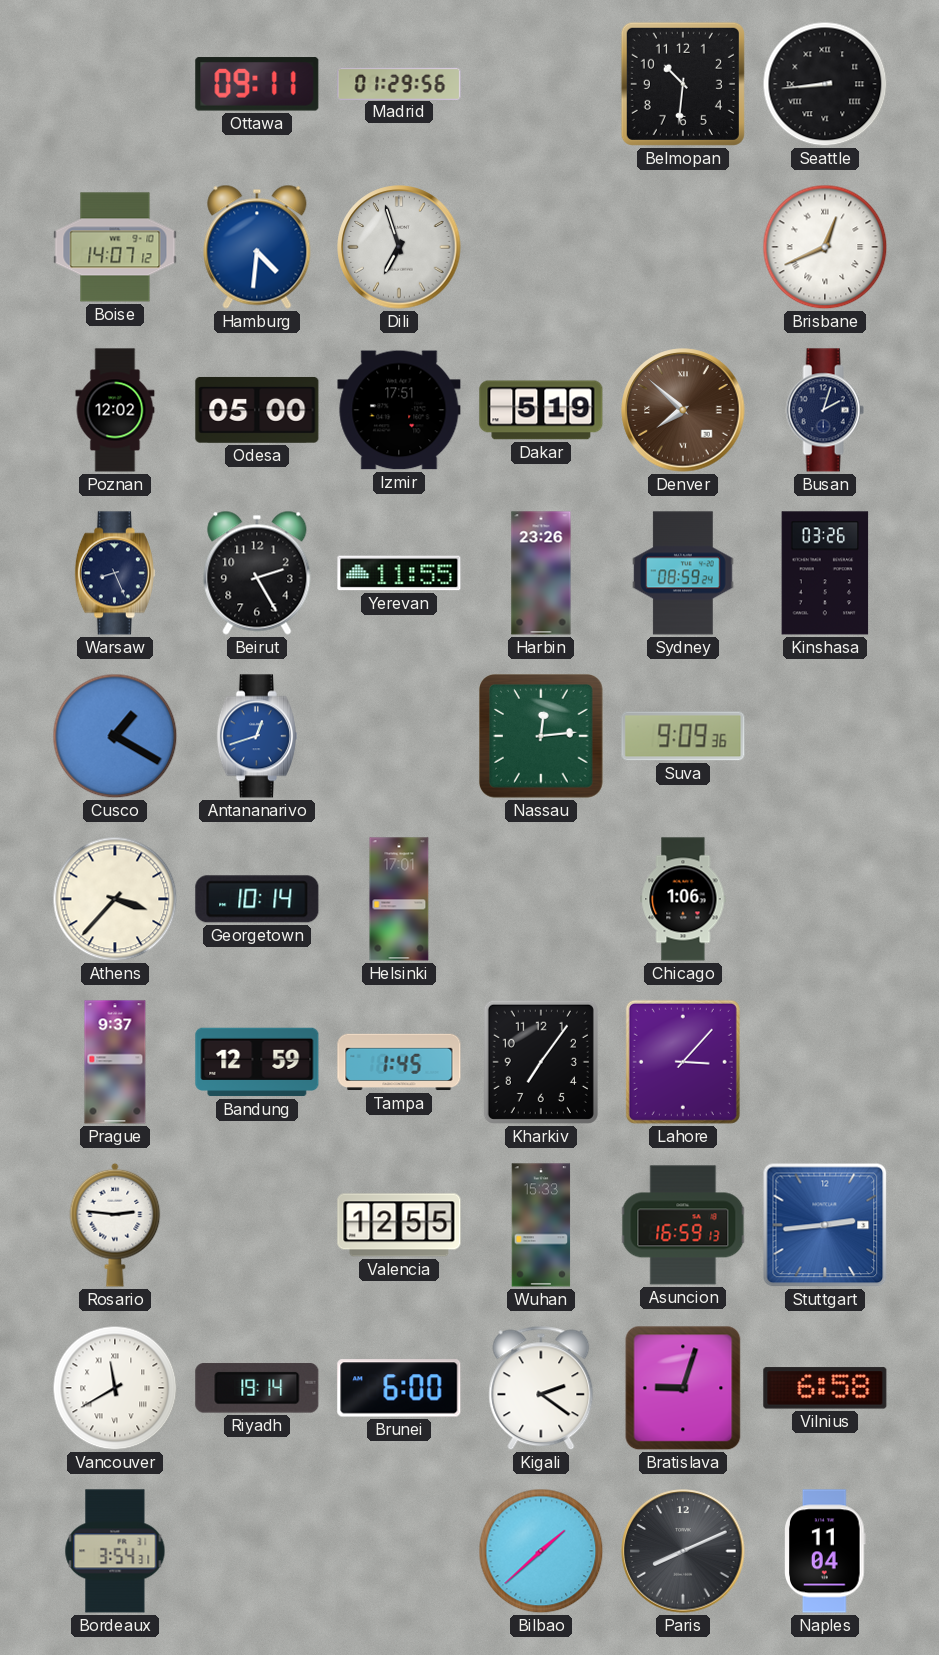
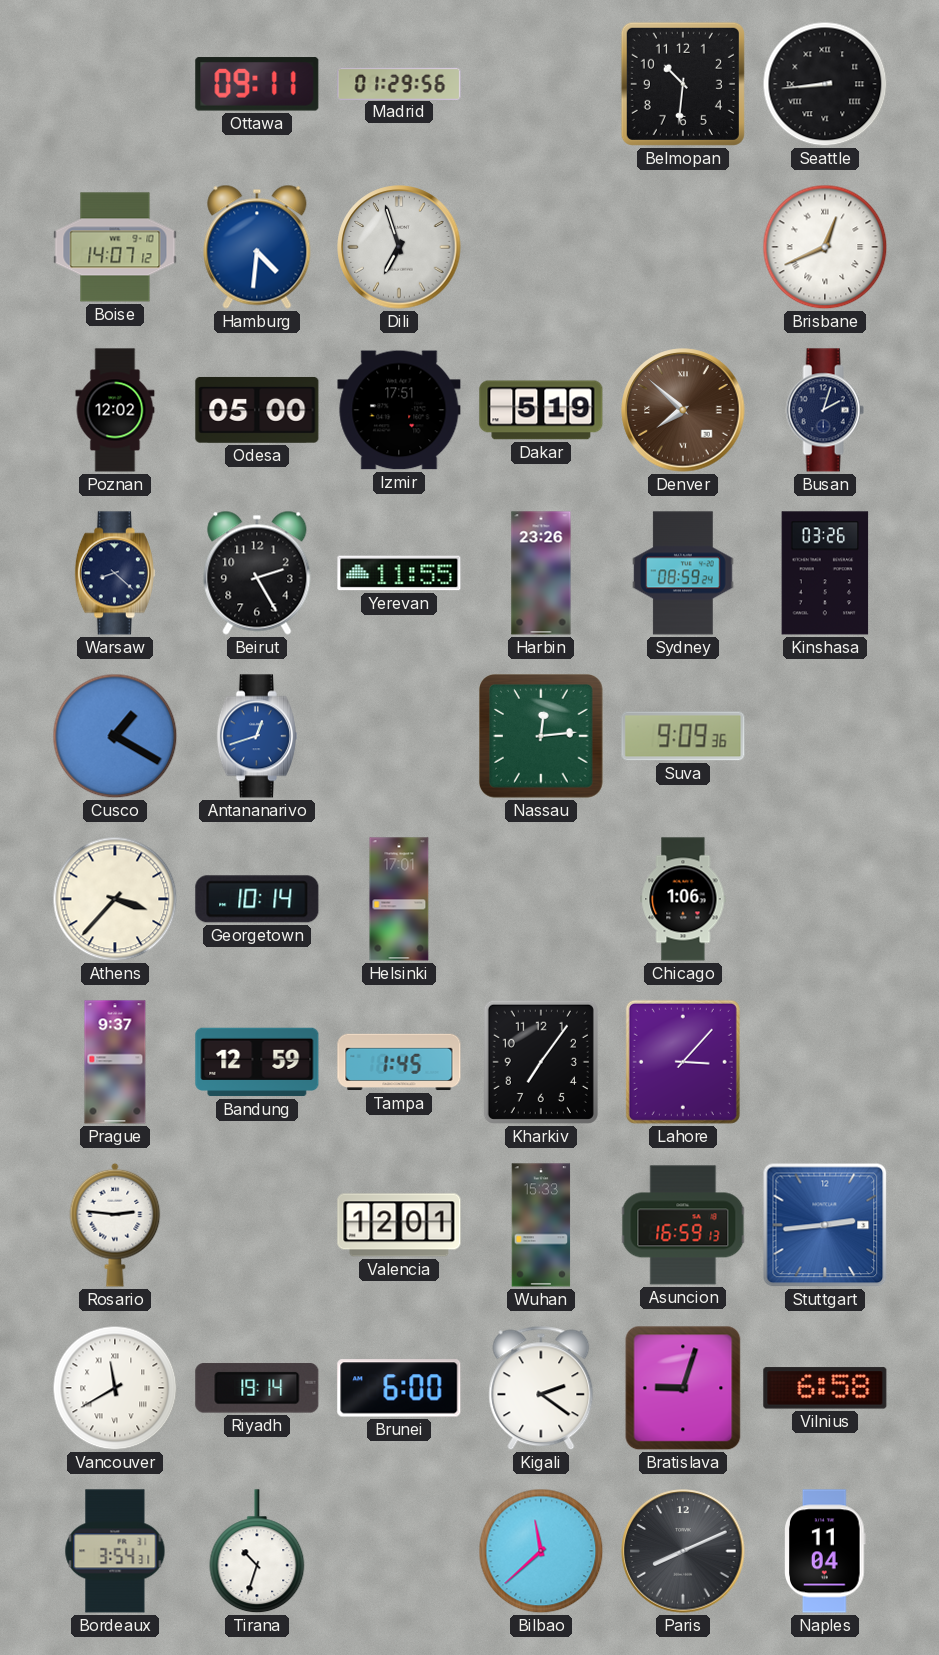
Warsaw: 8:26 -> 8:22
Valencia: 12:55 -> 12:01
Tirana: none -> 10:33
Bilbao: 1:38 -> 11:38
